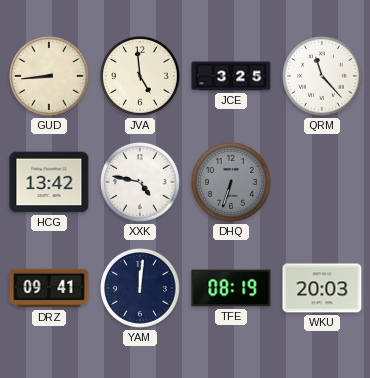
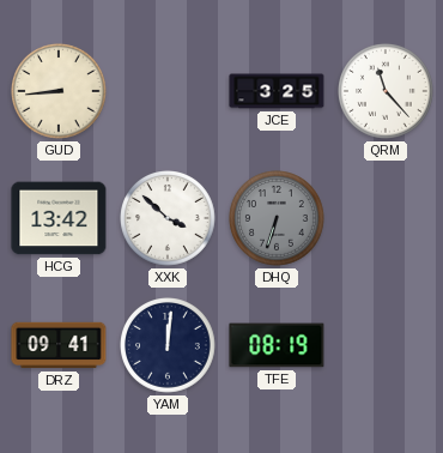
JVA: 4:59 -> none
XXK: 4:47 -> 3:52
WKU: 20:03 -> none
